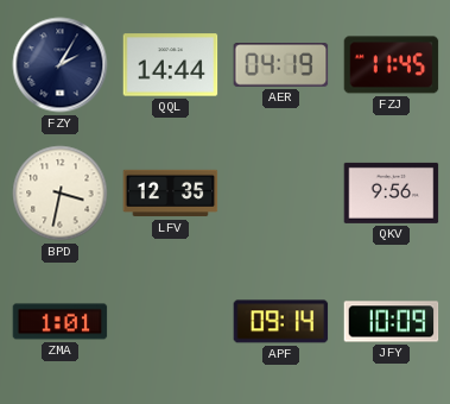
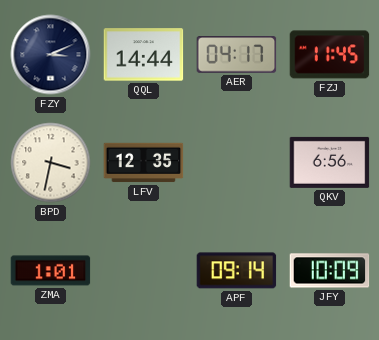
FZY: 2:05 -> 3:11
AER: 04:19 -> 04:17
QKV: 9:56 -> 6:56
